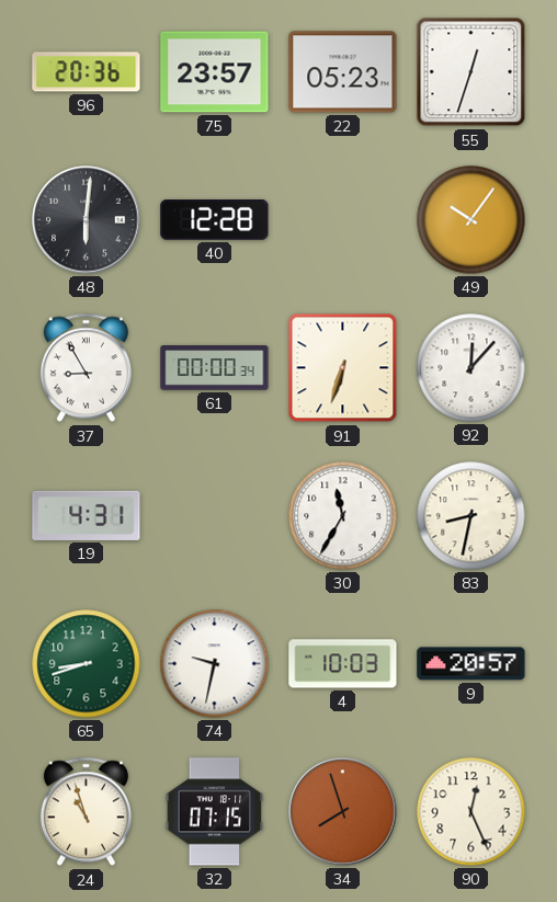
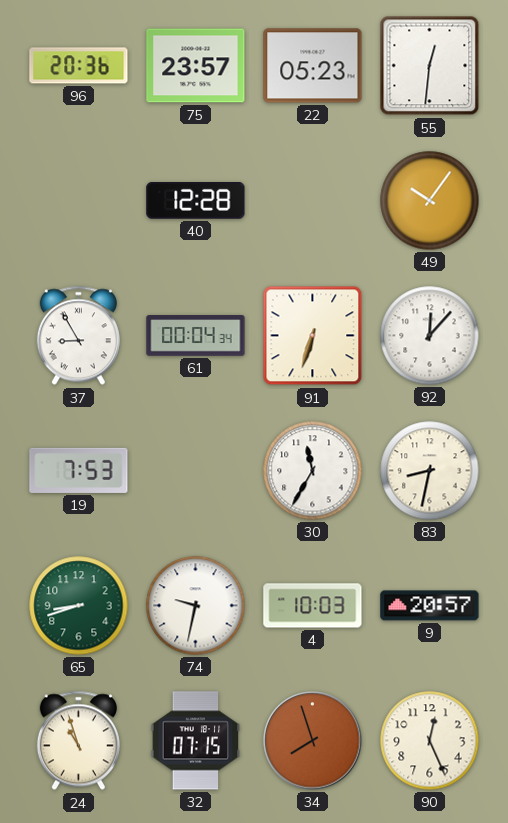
55: 12:33 -> 12:31
48: 6:01 -> none
61: 00:00 -> 00:04
19: 4:31 -> 7:53
